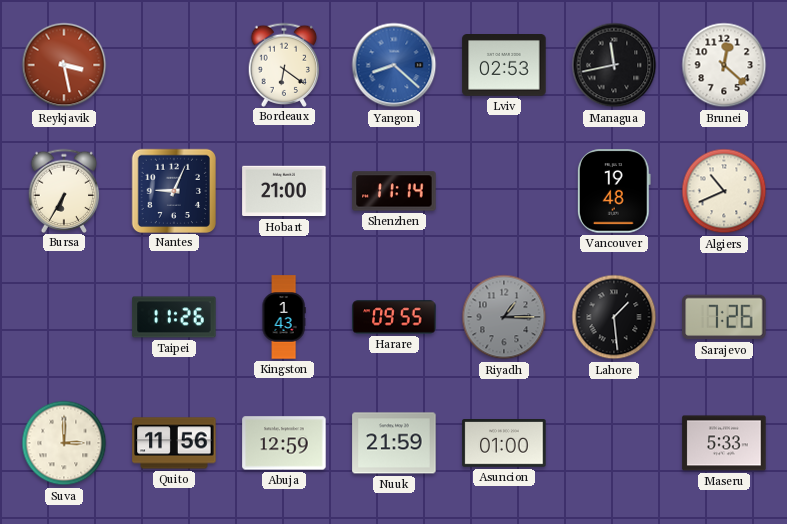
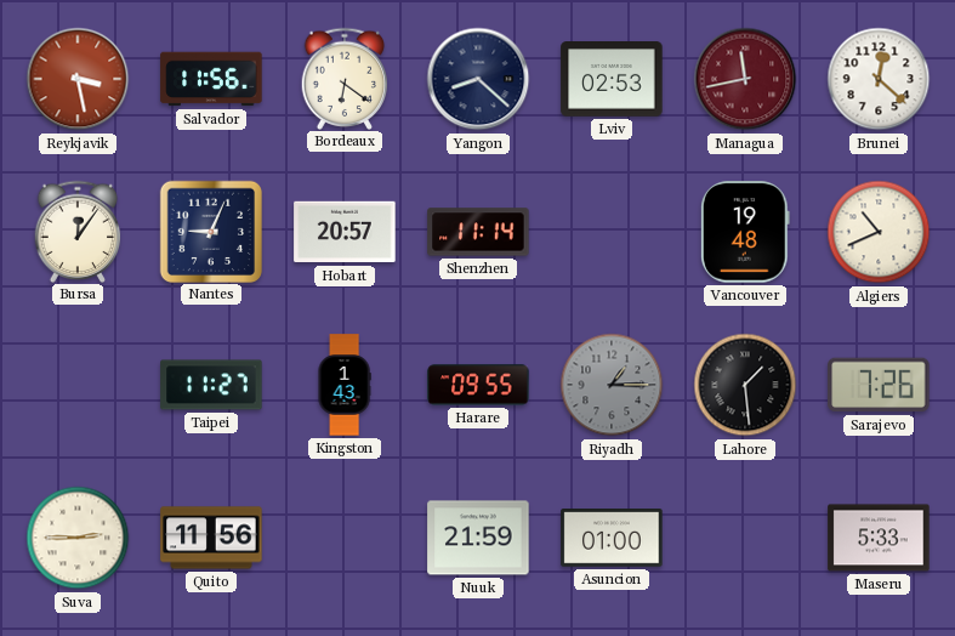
Salvador: none -> 11:56
Yangon dial: blue -> navy
Managua dial: black -> burgundy
Bursa: 6:35 -> 12:06
Hobart: 21:00 -> 20:57
Taipei: 11:26 -> 11:27
Suva: 3:00 -> 2:45
Abuja: 12:59 -> none
